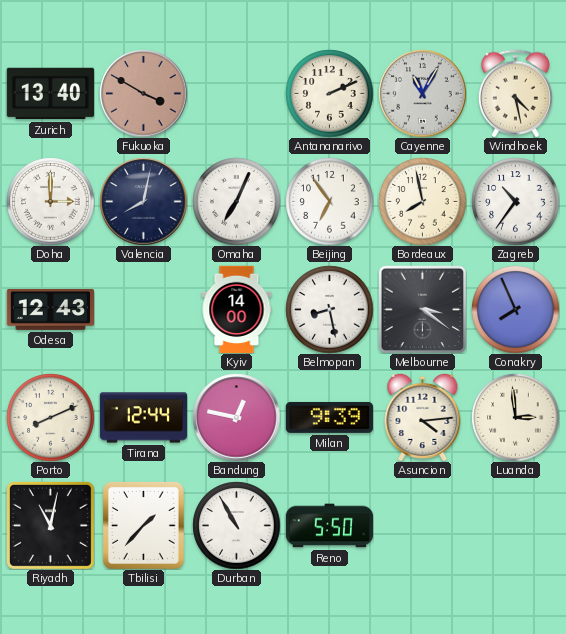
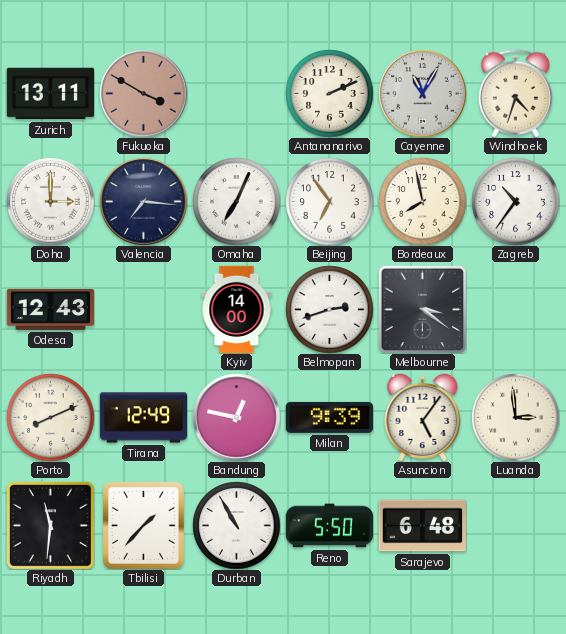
Zurich: 13:40 -> 13:11
Windhoek: 4:28 -> 4:33
Valencia: 8:02 -> 7:16
Belmopan: 8:28 -> 2:42
Conakry: 7:56 -> none
Tirana: 12:44 -> 12:49
Asuncion: 4:14 -> 5:06
Riyadh: 11:02 -> 11:31
Sarajevo: none -> 6:48
